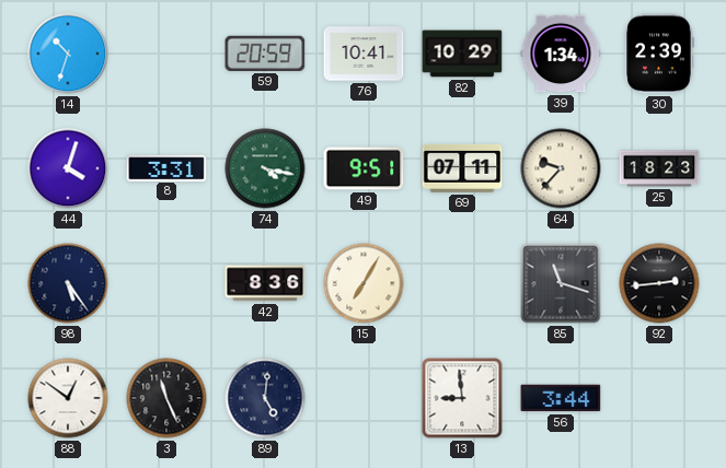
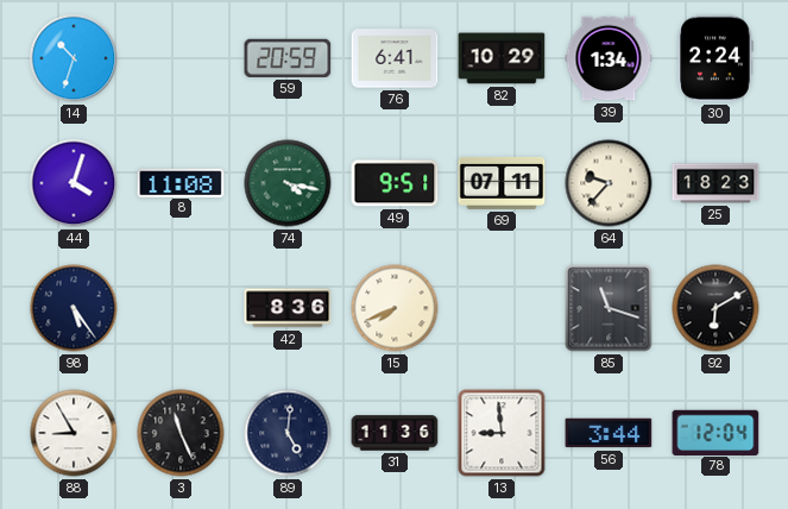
76: 10:41 -> 6:41
30: 2:39 -> 2:24
8: 3:31 -> 11:08
15: 7:05 -> 7:41
92: 2:44 -> 6:10
88: 12:51 -> 8:55
31: none -> 11:36
78: none -> 12:04
